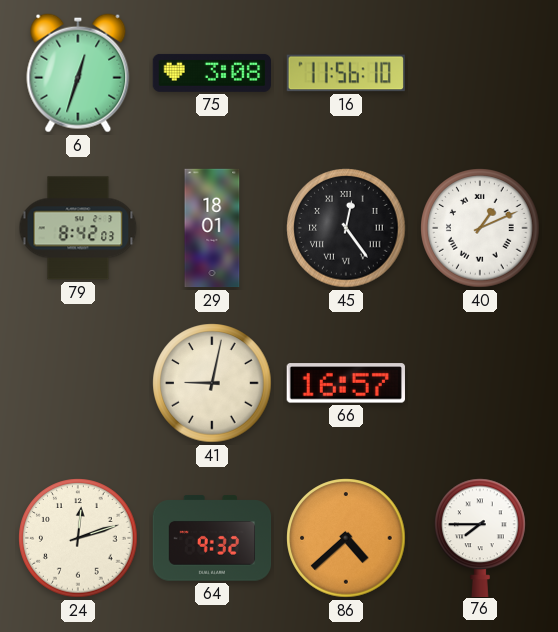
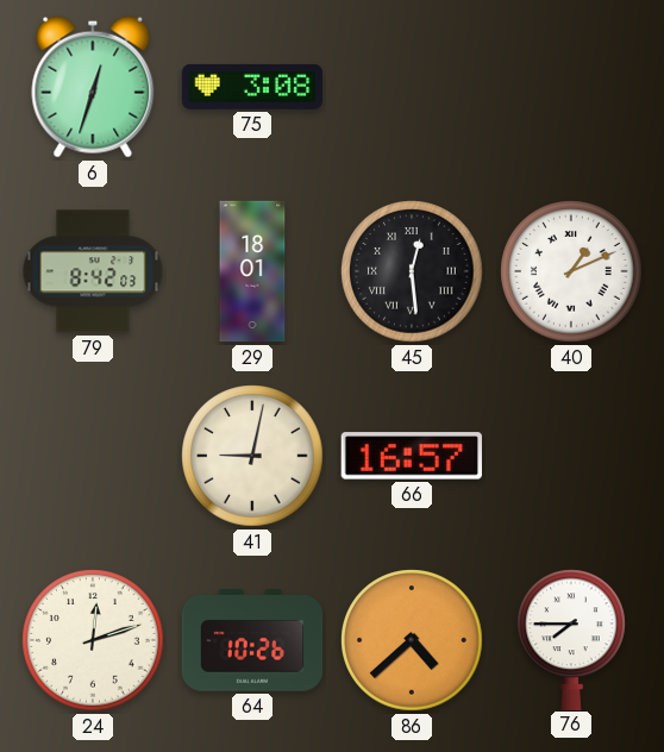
16: 11:56 -> none
45: 12:24 -> 12:29
64: 9:32 -> 10:26
